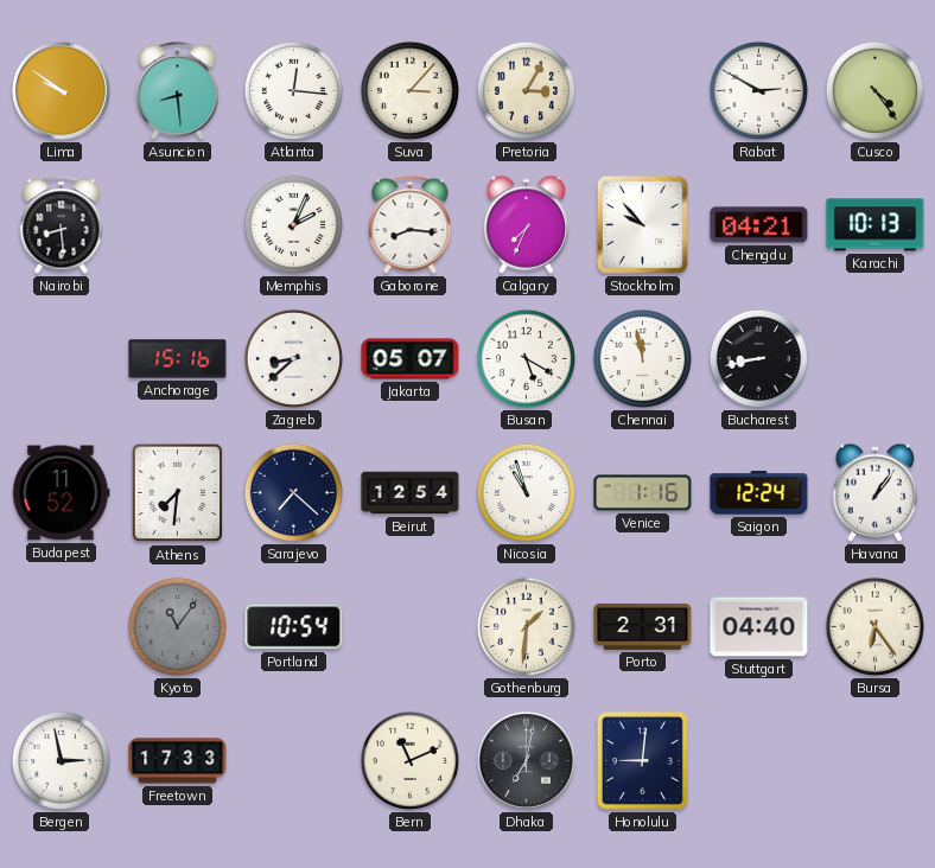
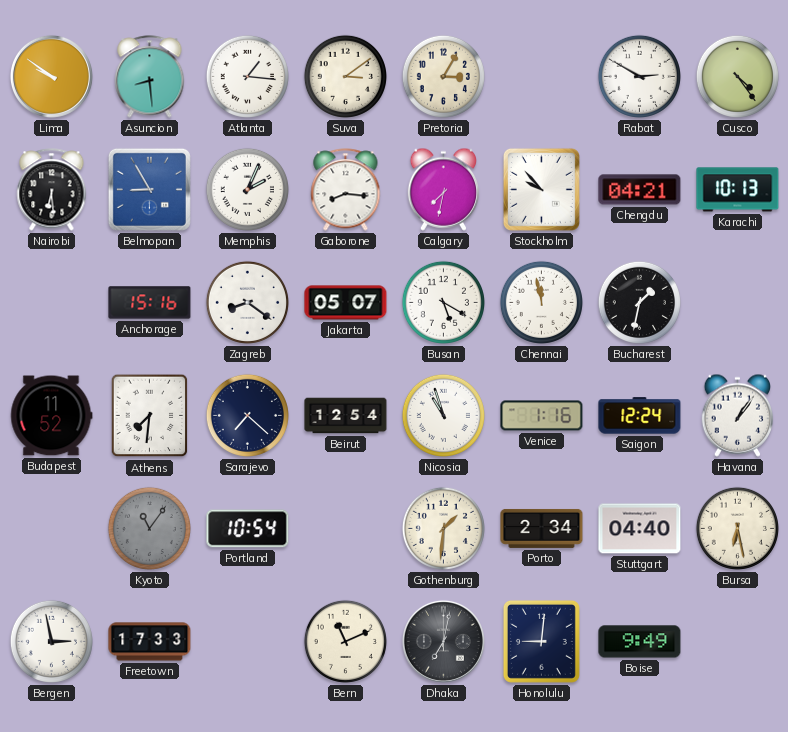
Atlanta: 12:16 -> 1:16
Suva: 3:07 -> 3:09
Nairobi: 8:29 -> 6:29
Belmopan: none -> 8:55
Calgary: 7:34 -> 7:32
Zagreb: 8:38 -> 8:21
Bucharest: 8:43 -> 1:32
Porto: 2:31 -> 2:34
Bursa: 6:24 -> 6:28
Boise: none -> 9:49
